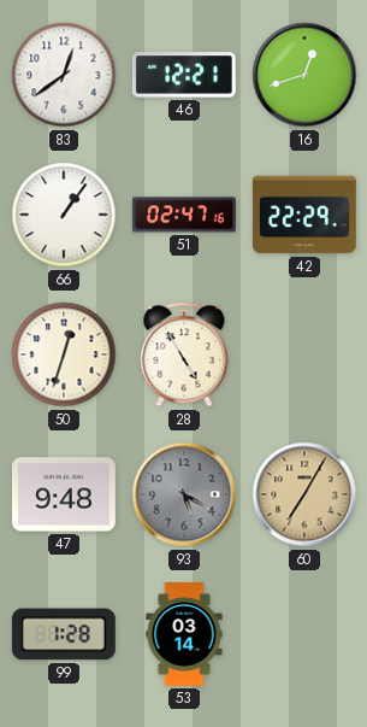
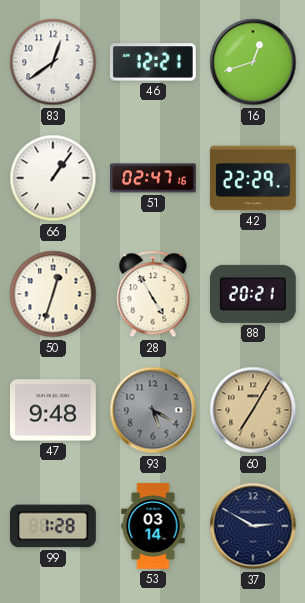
88: none -> 20:21
37: none -> 2:50
